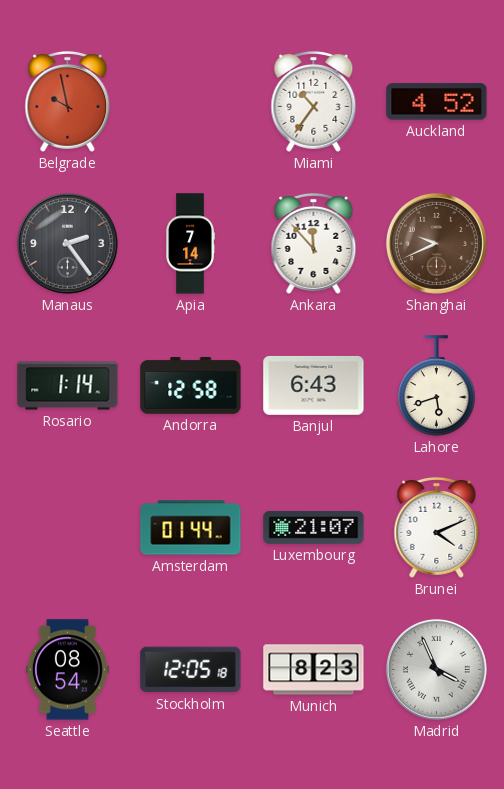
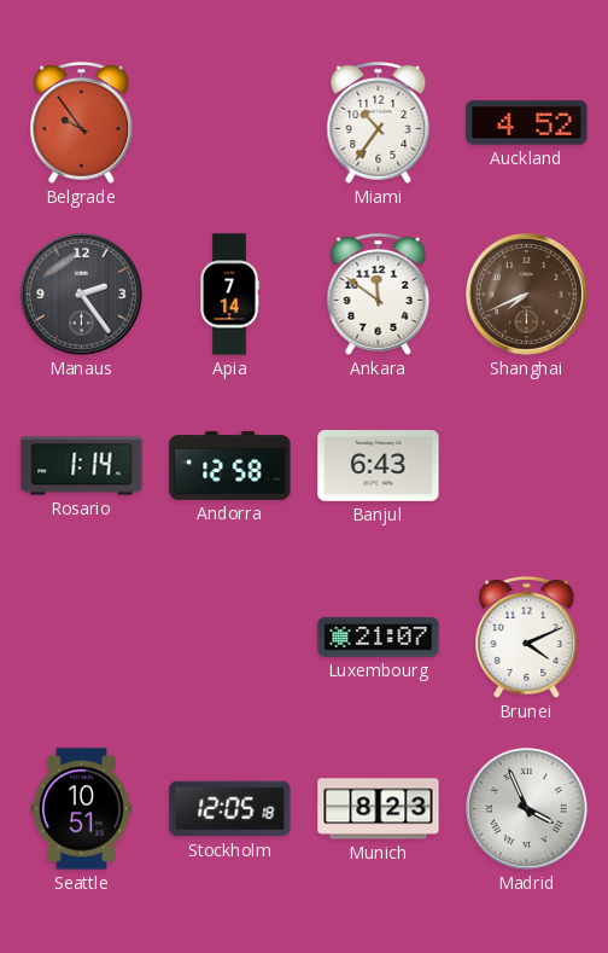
Belgrade: 9:58 -> 9:54
Ankara: 11:53 -> 11:51
Shanghai: 9:41 -> 7:41
Lahore: 5:42 -> none
Amsterdam: 01:44 -> none
Seattle: 08:54 -> 10:51
